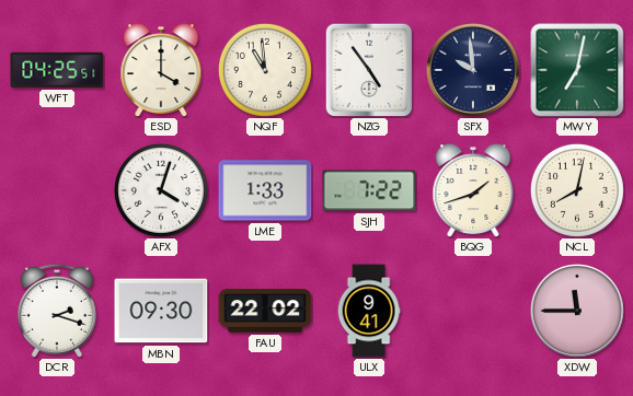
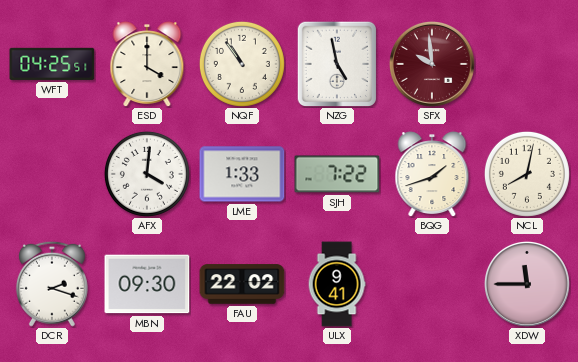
NQF: 10:59 -> 10:54
NZG: 4:54 -> 4:58
SFX dial: navy -> burgundy
MWY: 7:02 -> none
AFX: 4:03 -> 4:01
